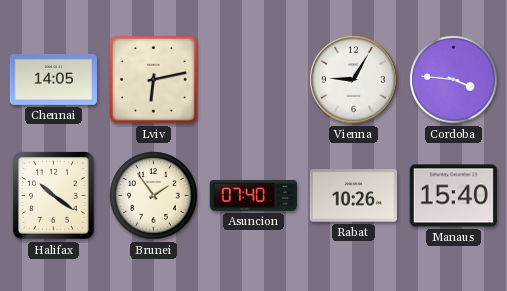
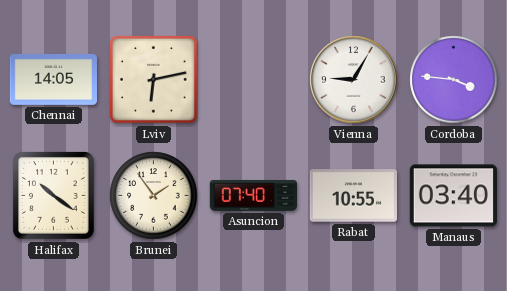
Rabat: 10:26 -> 10:55
Manaus: 15:40 -> 03:40
